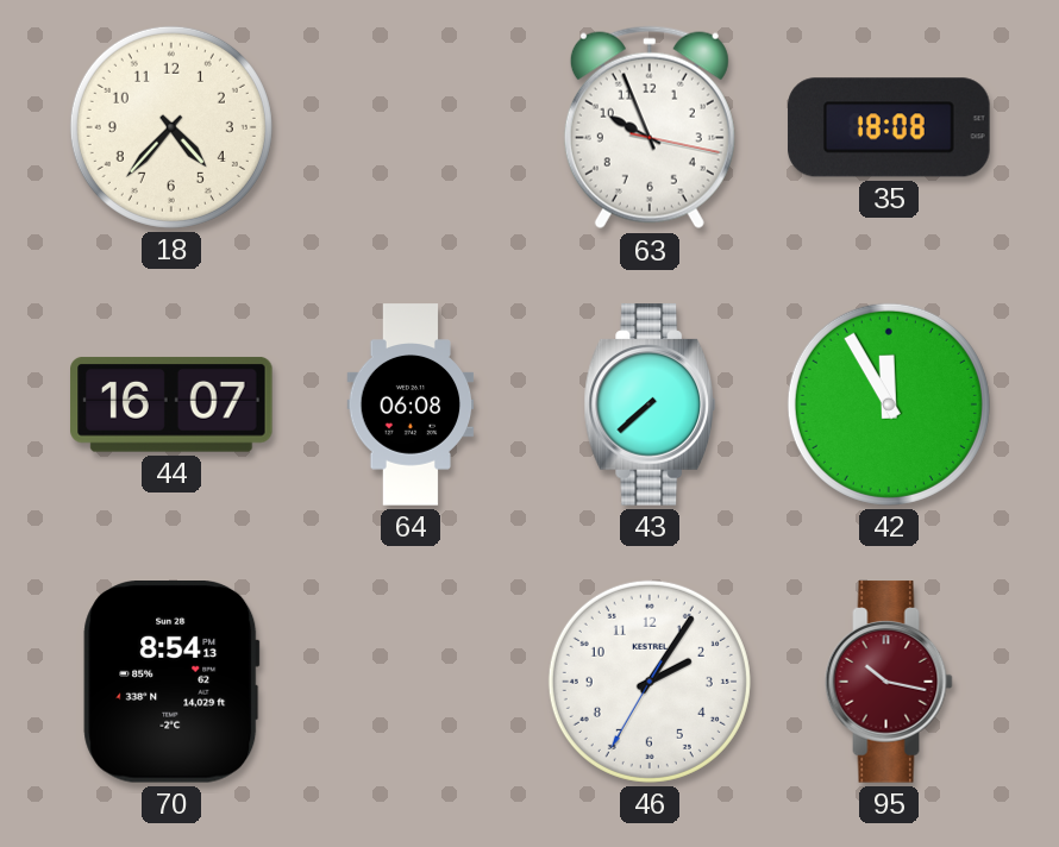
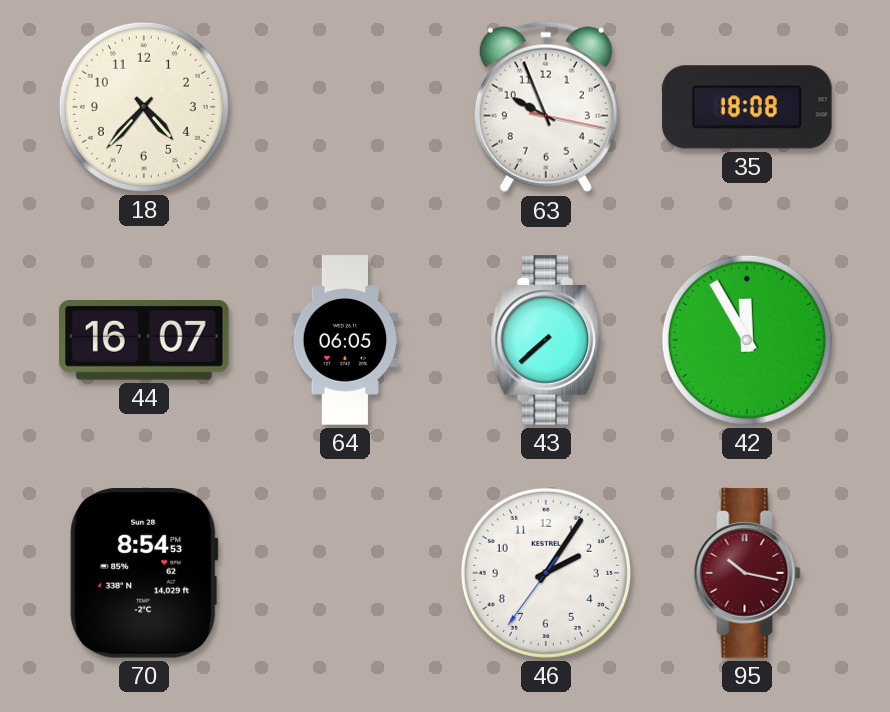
64: 06:08 -> 06:05
70: 8:54:13 -> 8:54:53
46: 2:05:35 -> 2:05:36
